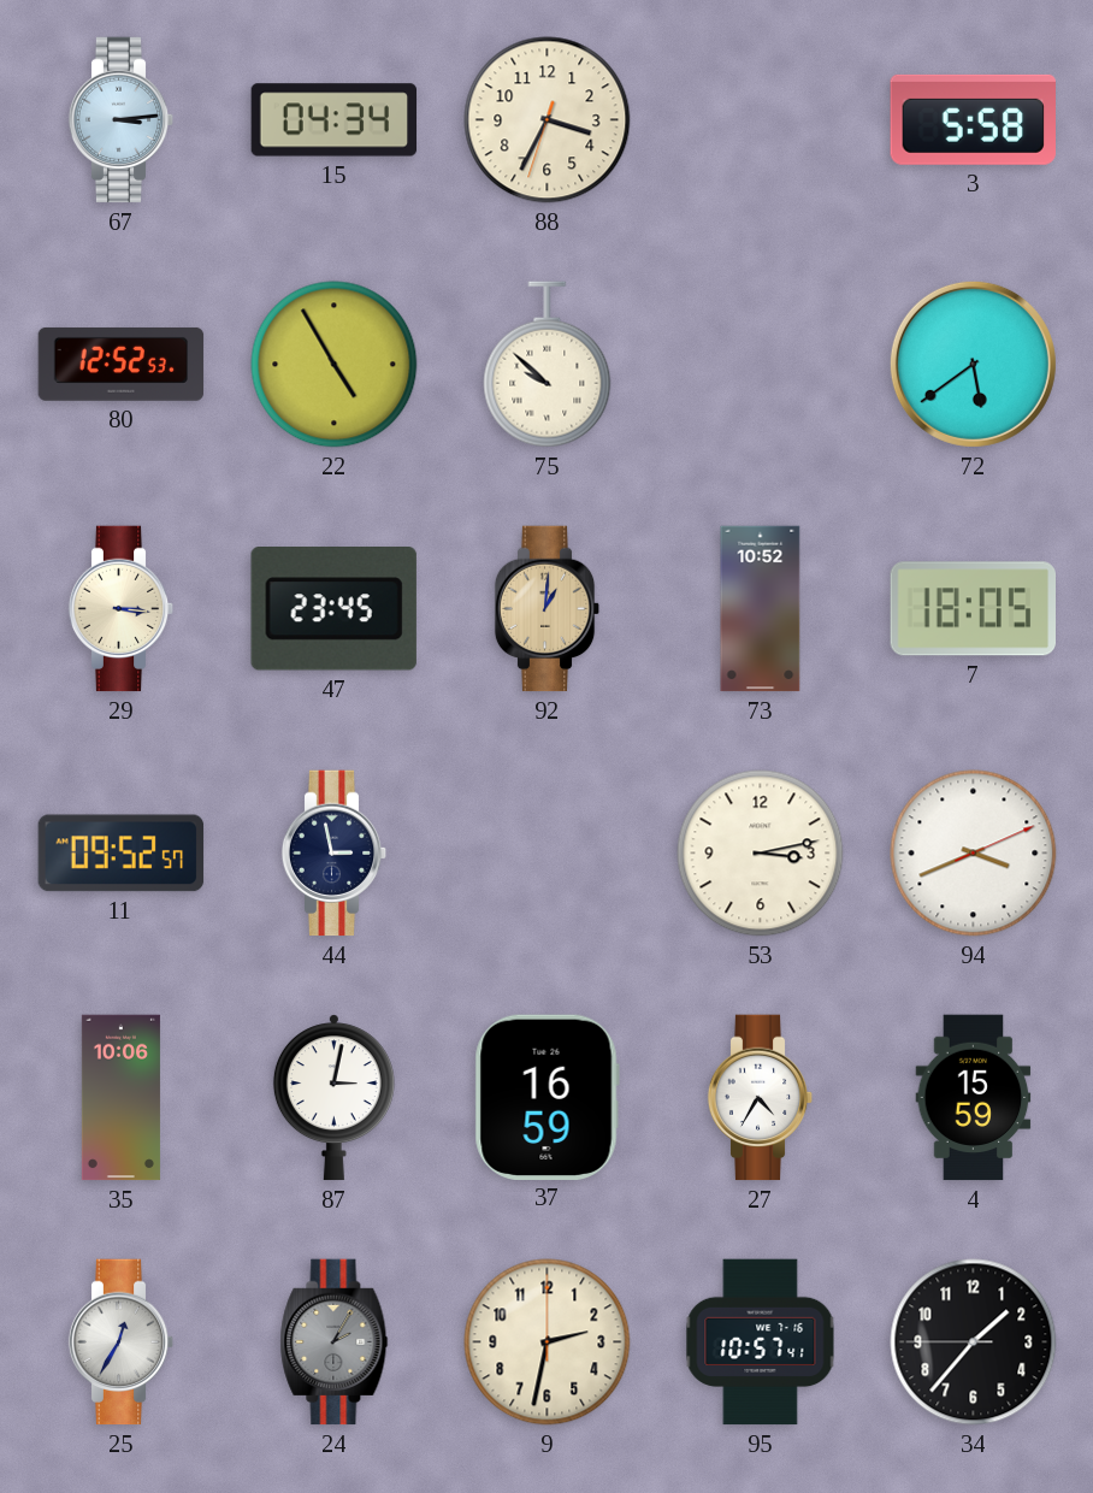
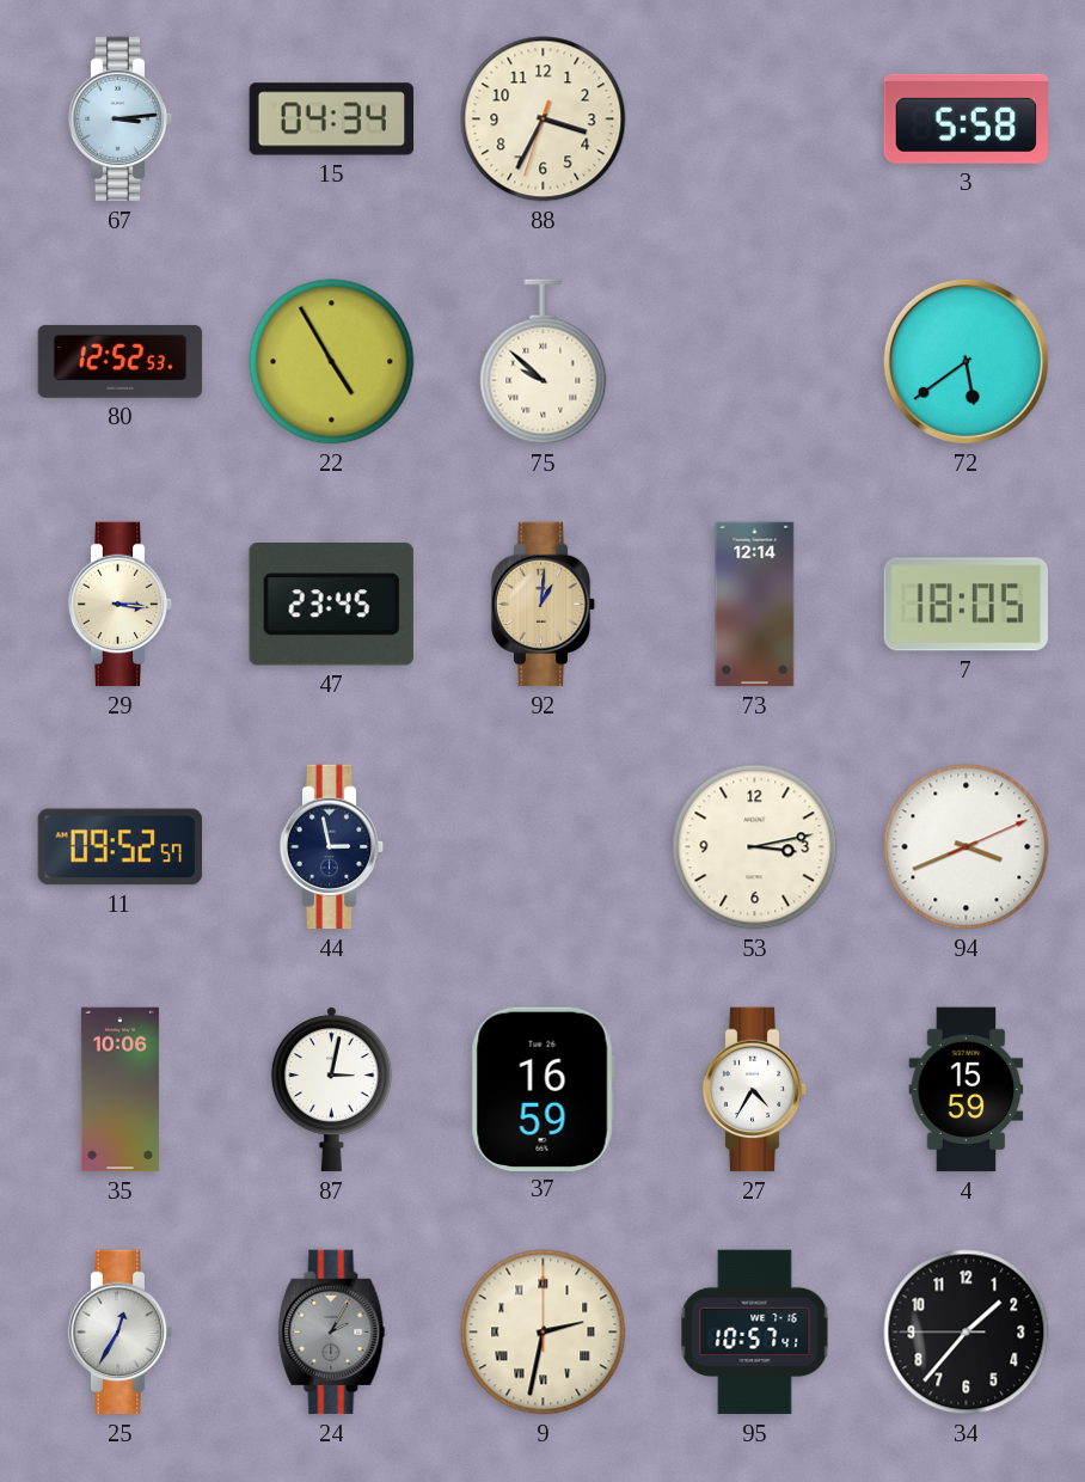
73: 10:52 -> 12:14
9 numerals: Arabic -> Roman
